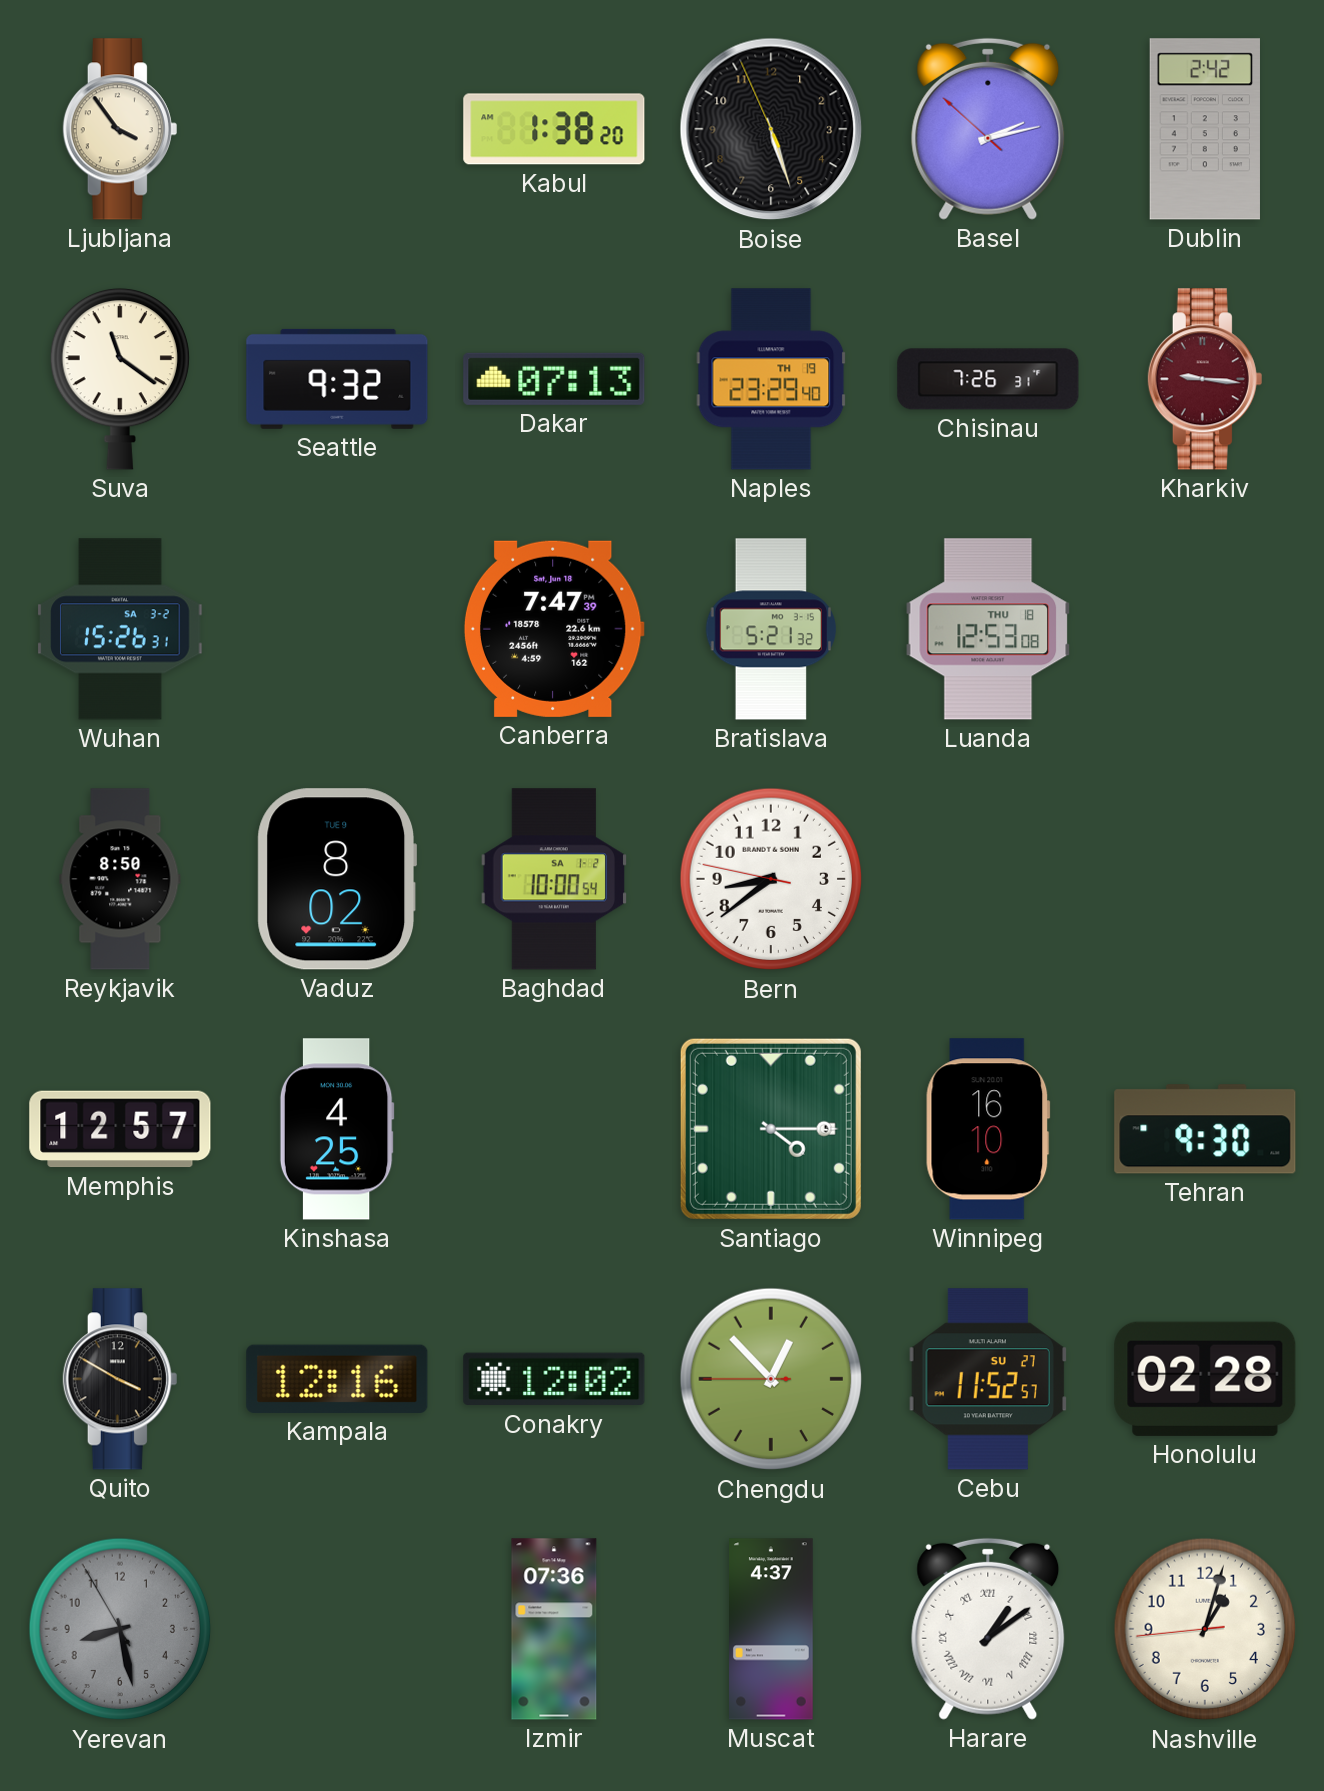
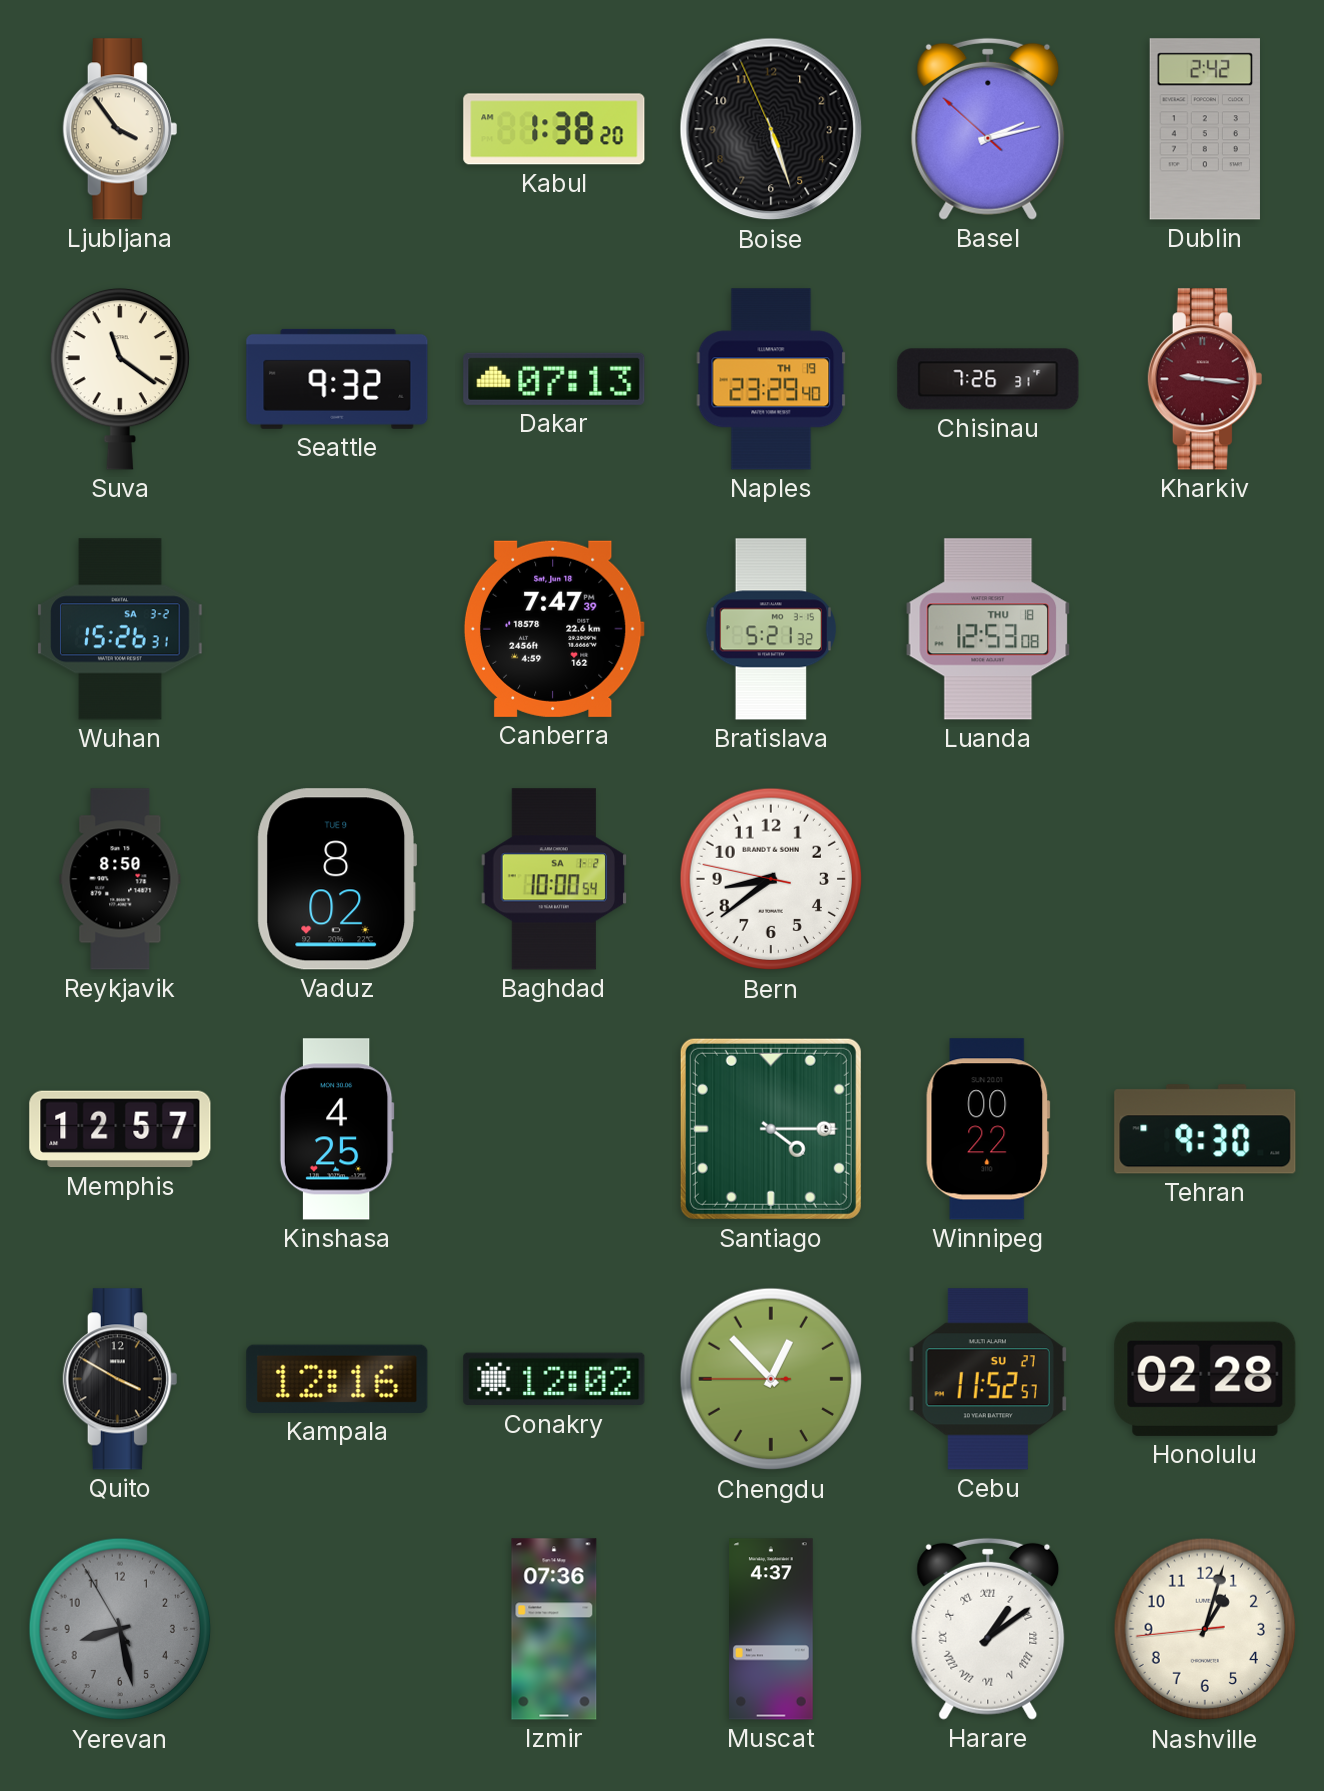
Winnipeg: 16:10 -> 00:22
